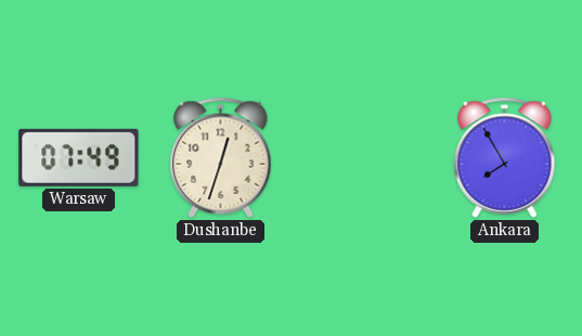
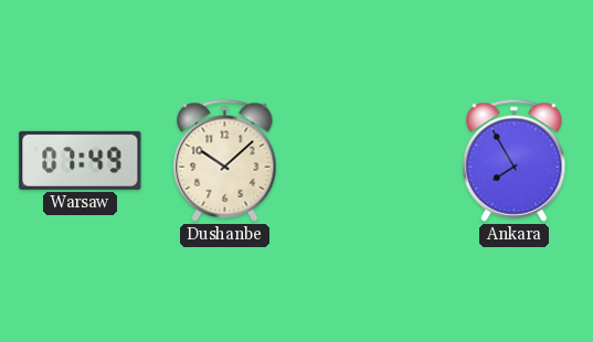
Dushanbe: 12:33 -> 10:08
